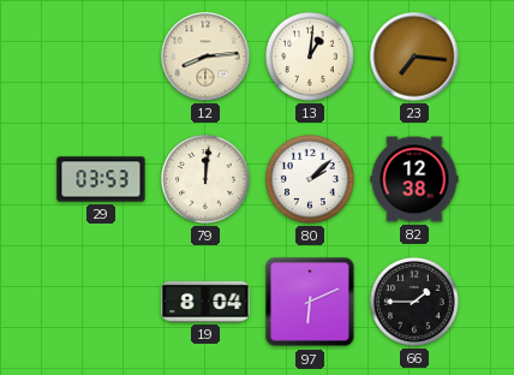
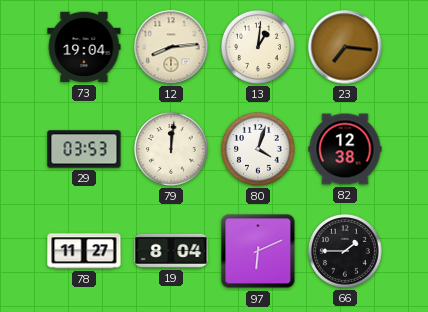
73: none -> 19:04
80: 2:08 -> 4:03
78: none -> 11:27
